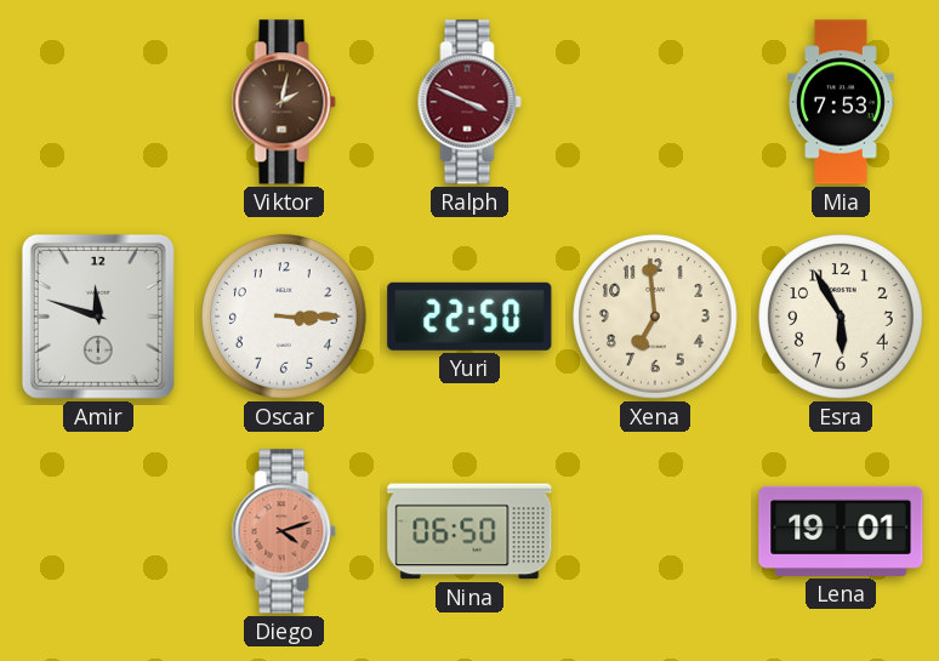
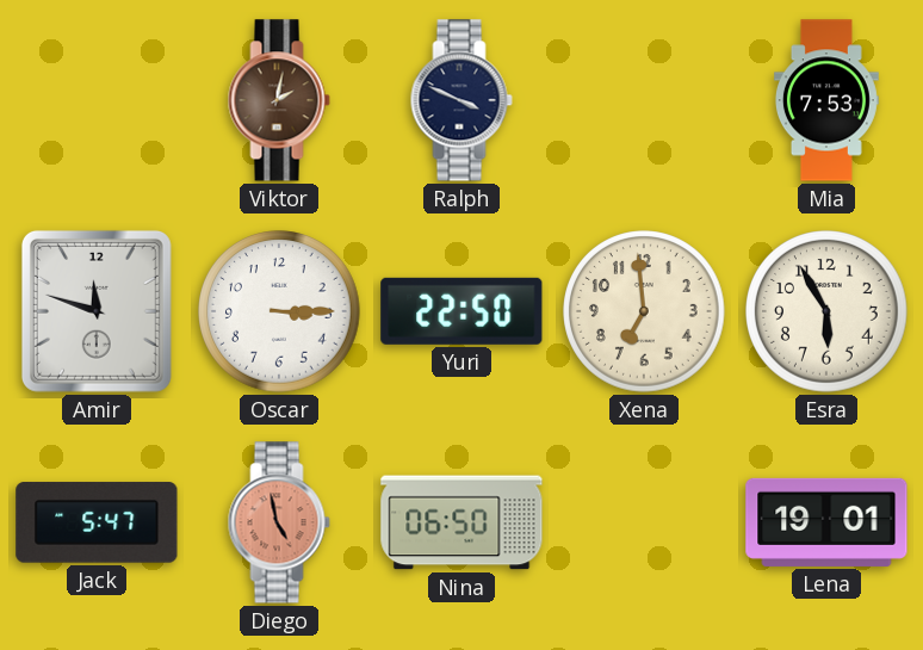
Ralph dial: burgundy -> navy
Jack: none -> 5:47
Diego: 4:12 -> 4:58
